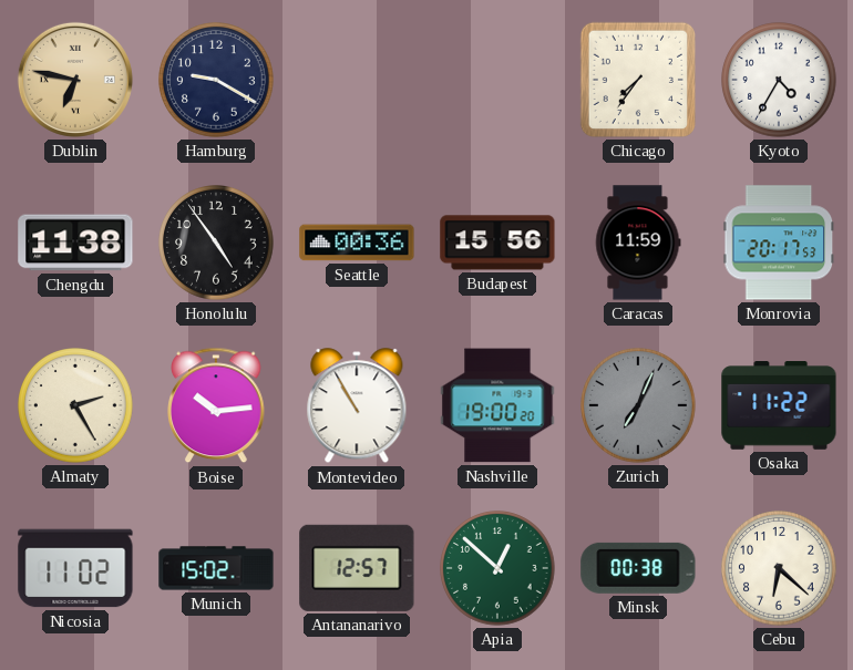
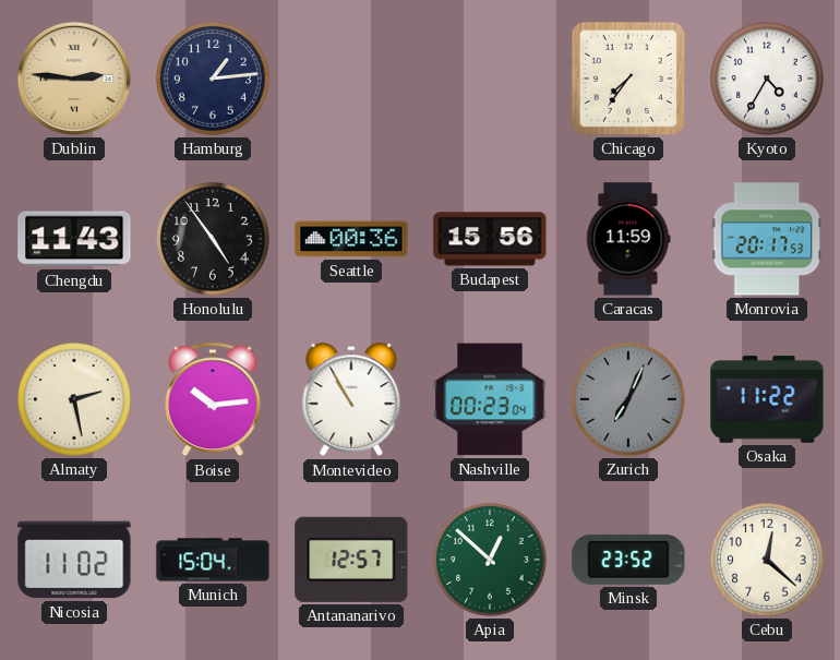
Dublin: 6:47 -> 2:46
Hamburg: 9:20 -> 1:14
Chengdu: 11:38 -> 11:43
Almaty: 2:25 -> 2:28
Nashville: 19:00 -> 00:23
Munich: 15:02 -> 15:04
Minsk: 00:38 -> 23:52
Cebu: 6:22 -> 12:22
